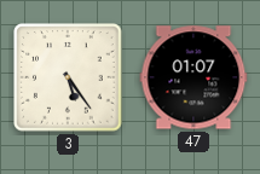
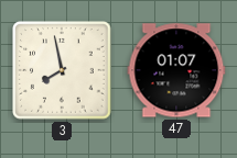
3: 5:24 -> 7:58
